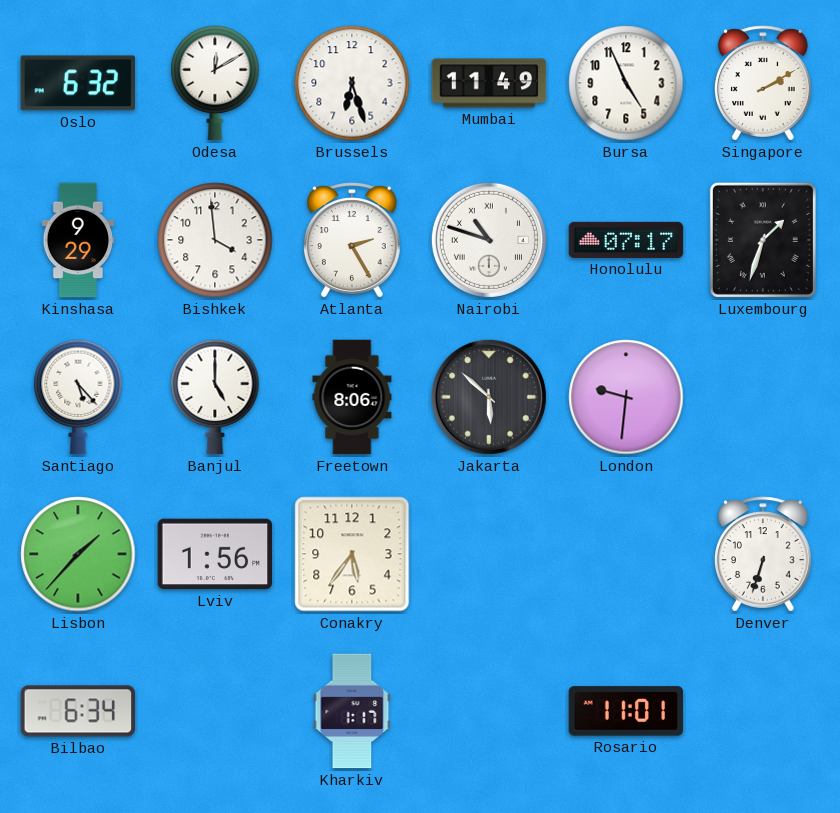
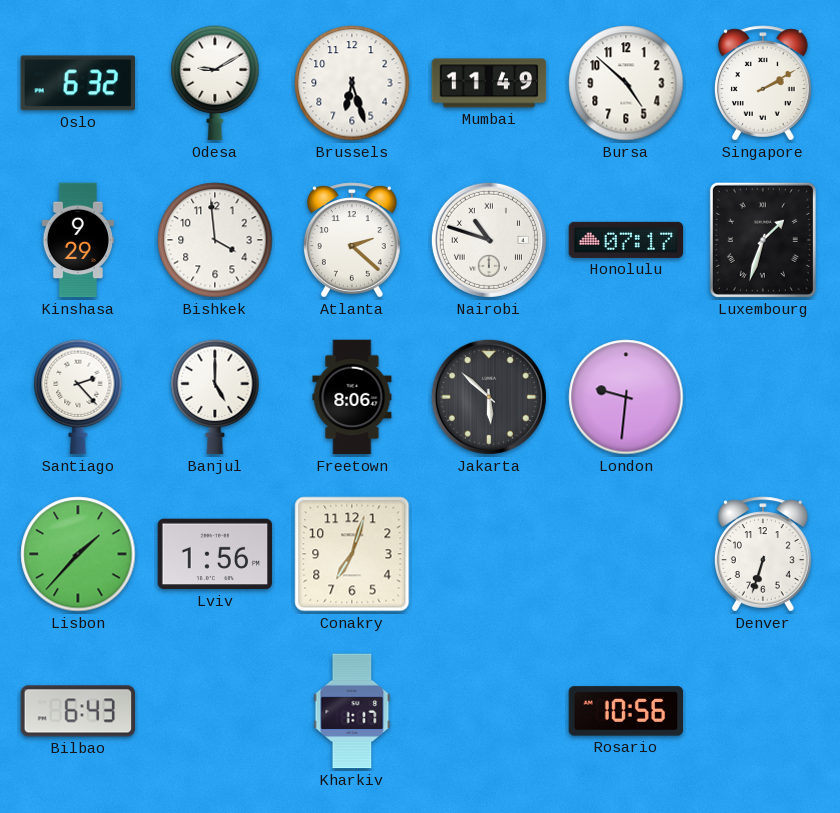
Odesa: 12:10 -> 9:10
Bursa: 4:56 -> 4:52
Atlanta: 2:25 -> 2:22
Santiago: 5:23 -> 2:23
Conakry: 5:36 -> 7:03
Bilbao: 6:34 -> 6:43
Rosario: 11:01 -> 10:56
